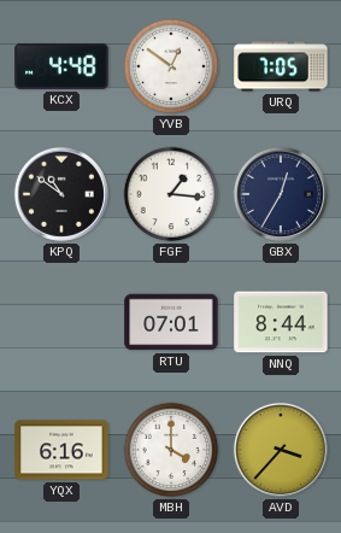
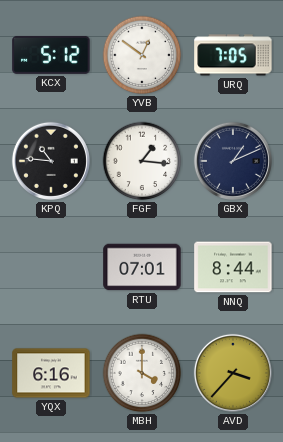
KCX: 4:48 -> 5:12
KPQ: 10:51 -> 10:46
GBX: 12:35 -> 1:11
